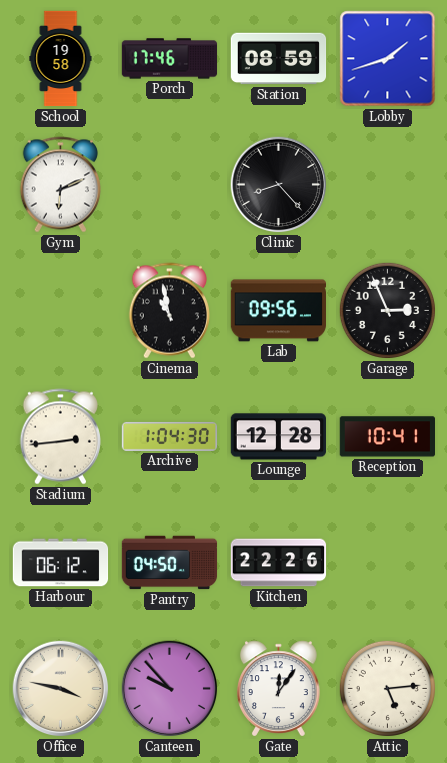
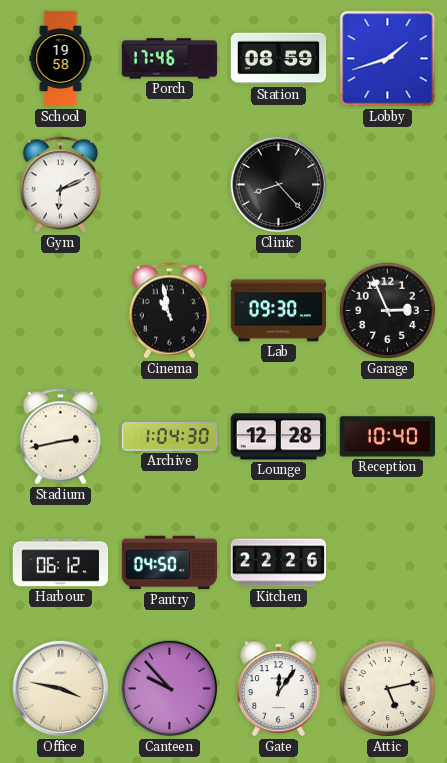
Lab: 09:56 -> 09:30
Stadium: 2:44 -> 2:43
Reception: 10:41 -> 10:40
Attic: 5:14 -> 5:13
